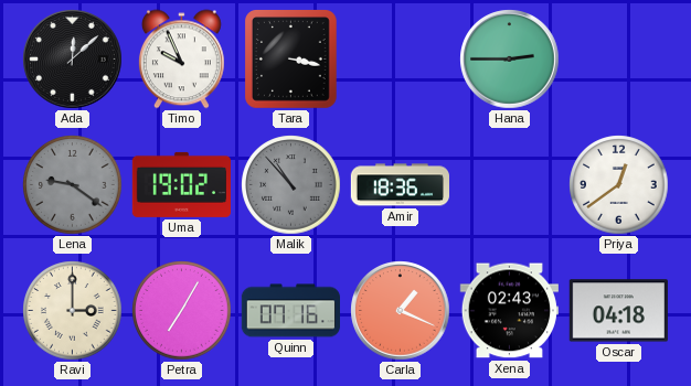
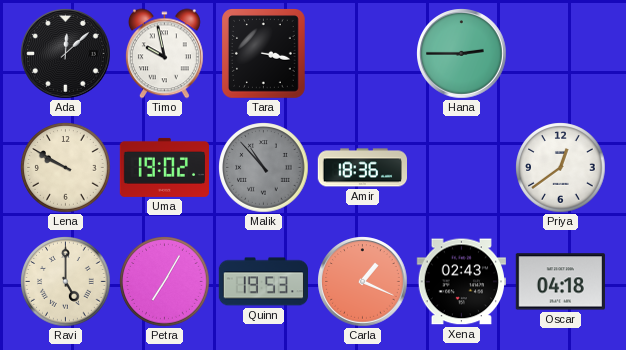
Timo: 9:56 -> 9:58
Lena: 9:21 -> 9:50
Lena dial: grey -> cream
Ravi: 3:00 -> 5:00
Quinn: 07:16 -> 19:53
